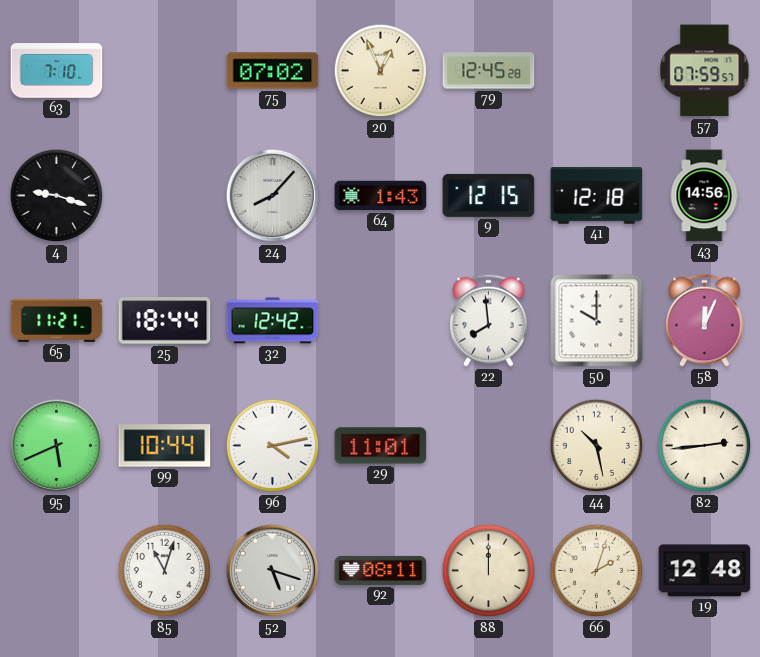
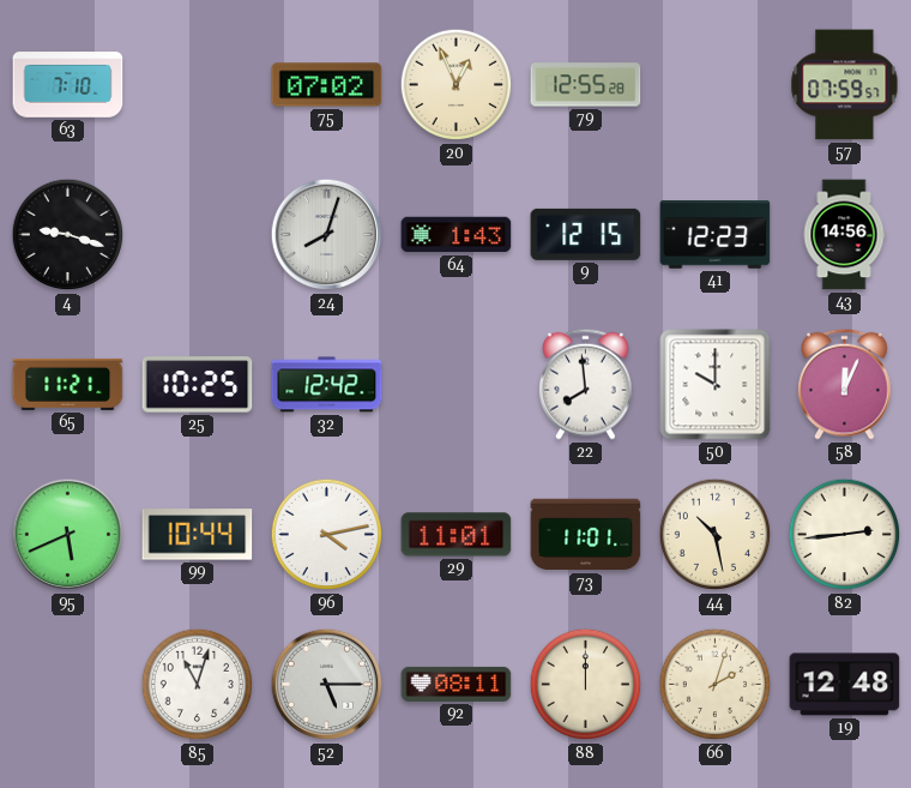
79: 12:45 -> 12:55
24: 8:07 -> 8:03
41: 12:18 -> 12:23
25: 18:44 -> 10:25
73: none -> 11:01
52: 5:18 -> 5:15
